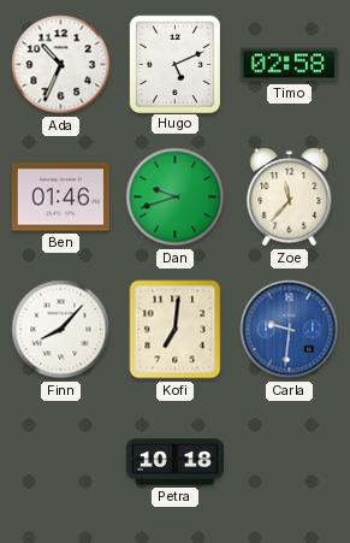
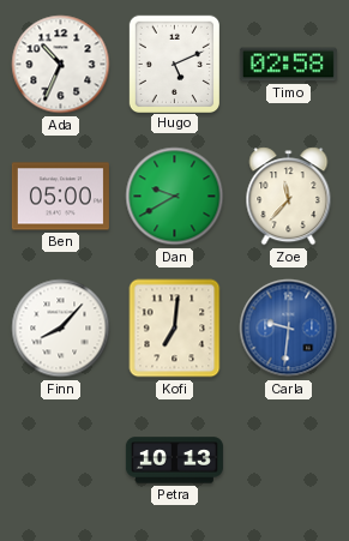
Ben: 01:46 -> 05:00
Dan: 9:42 -> 9:40
Petra: 10:18 -> 10:13
